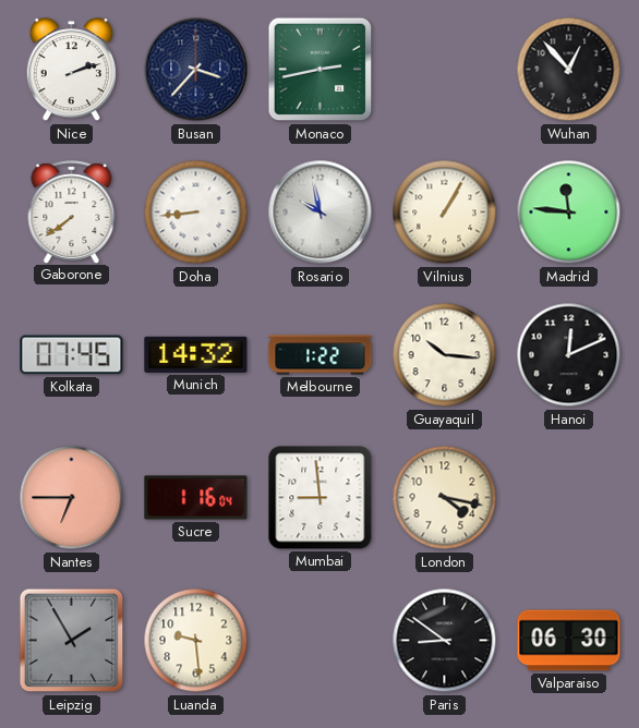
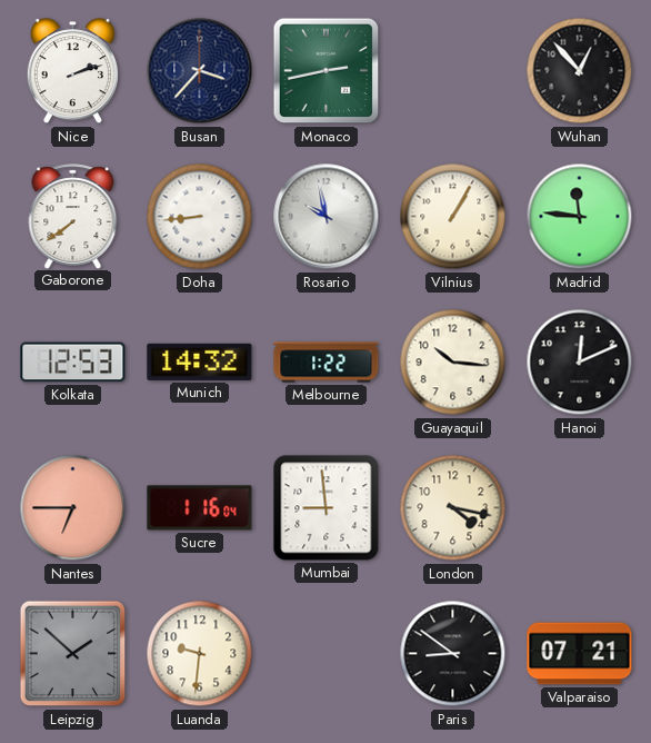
Kolkata: 07:45 -> 12:53
Leipzig: 1:55 -> 1:52
Luanda: 9:29 -> 9:31
Valparaiso: 06:30 -> 07:21
